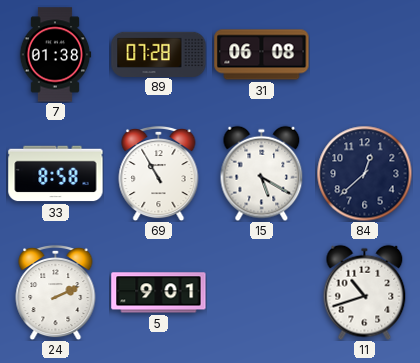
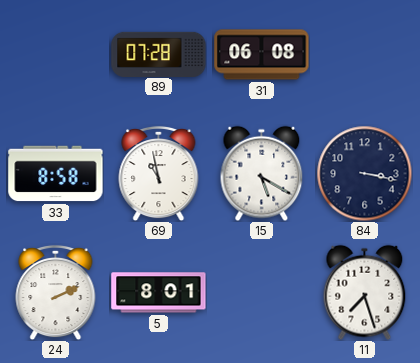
7: 01:38 -> none
69: 10:55 -> 10:58
84: 12:38 -> 3:17
5: 9:01 -> 8:01
11: 10:42 -> 7:27
